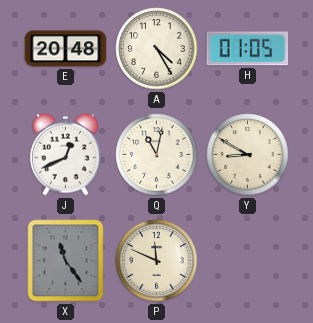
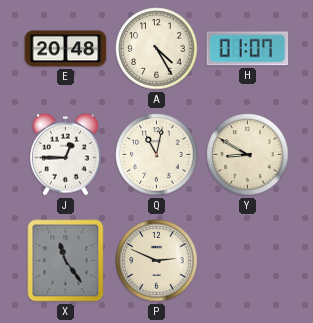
H: 01:05 -> 01:07
J: 12:41 -> 12:45
P: 11:49 -> 2:49
